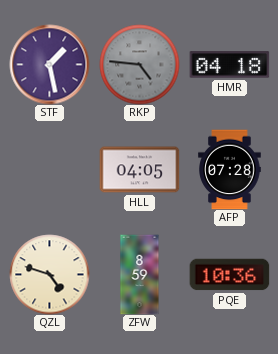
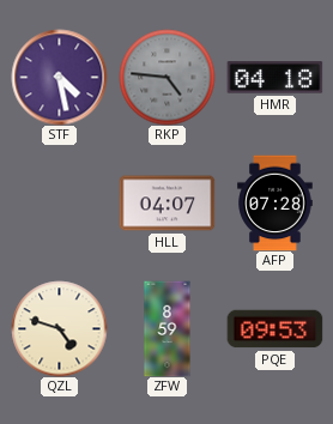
STF: 1:28 -> 4:28
HLL: 04:05 -> 04:07
PQE: 10:36 -> 09:53
